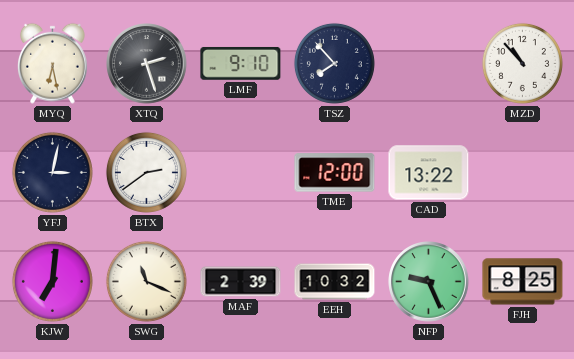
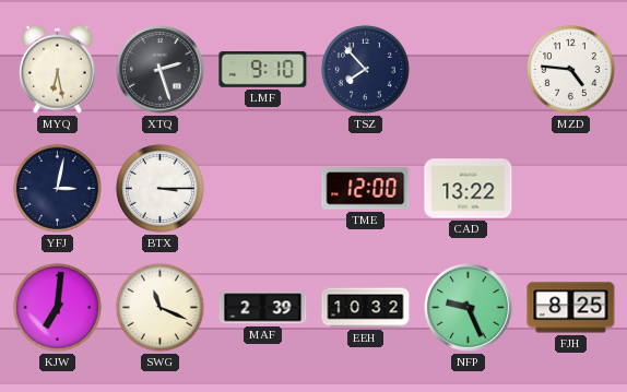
MZD: 10:53 -> 4:46
BTX: 2:39 -> 3:15
